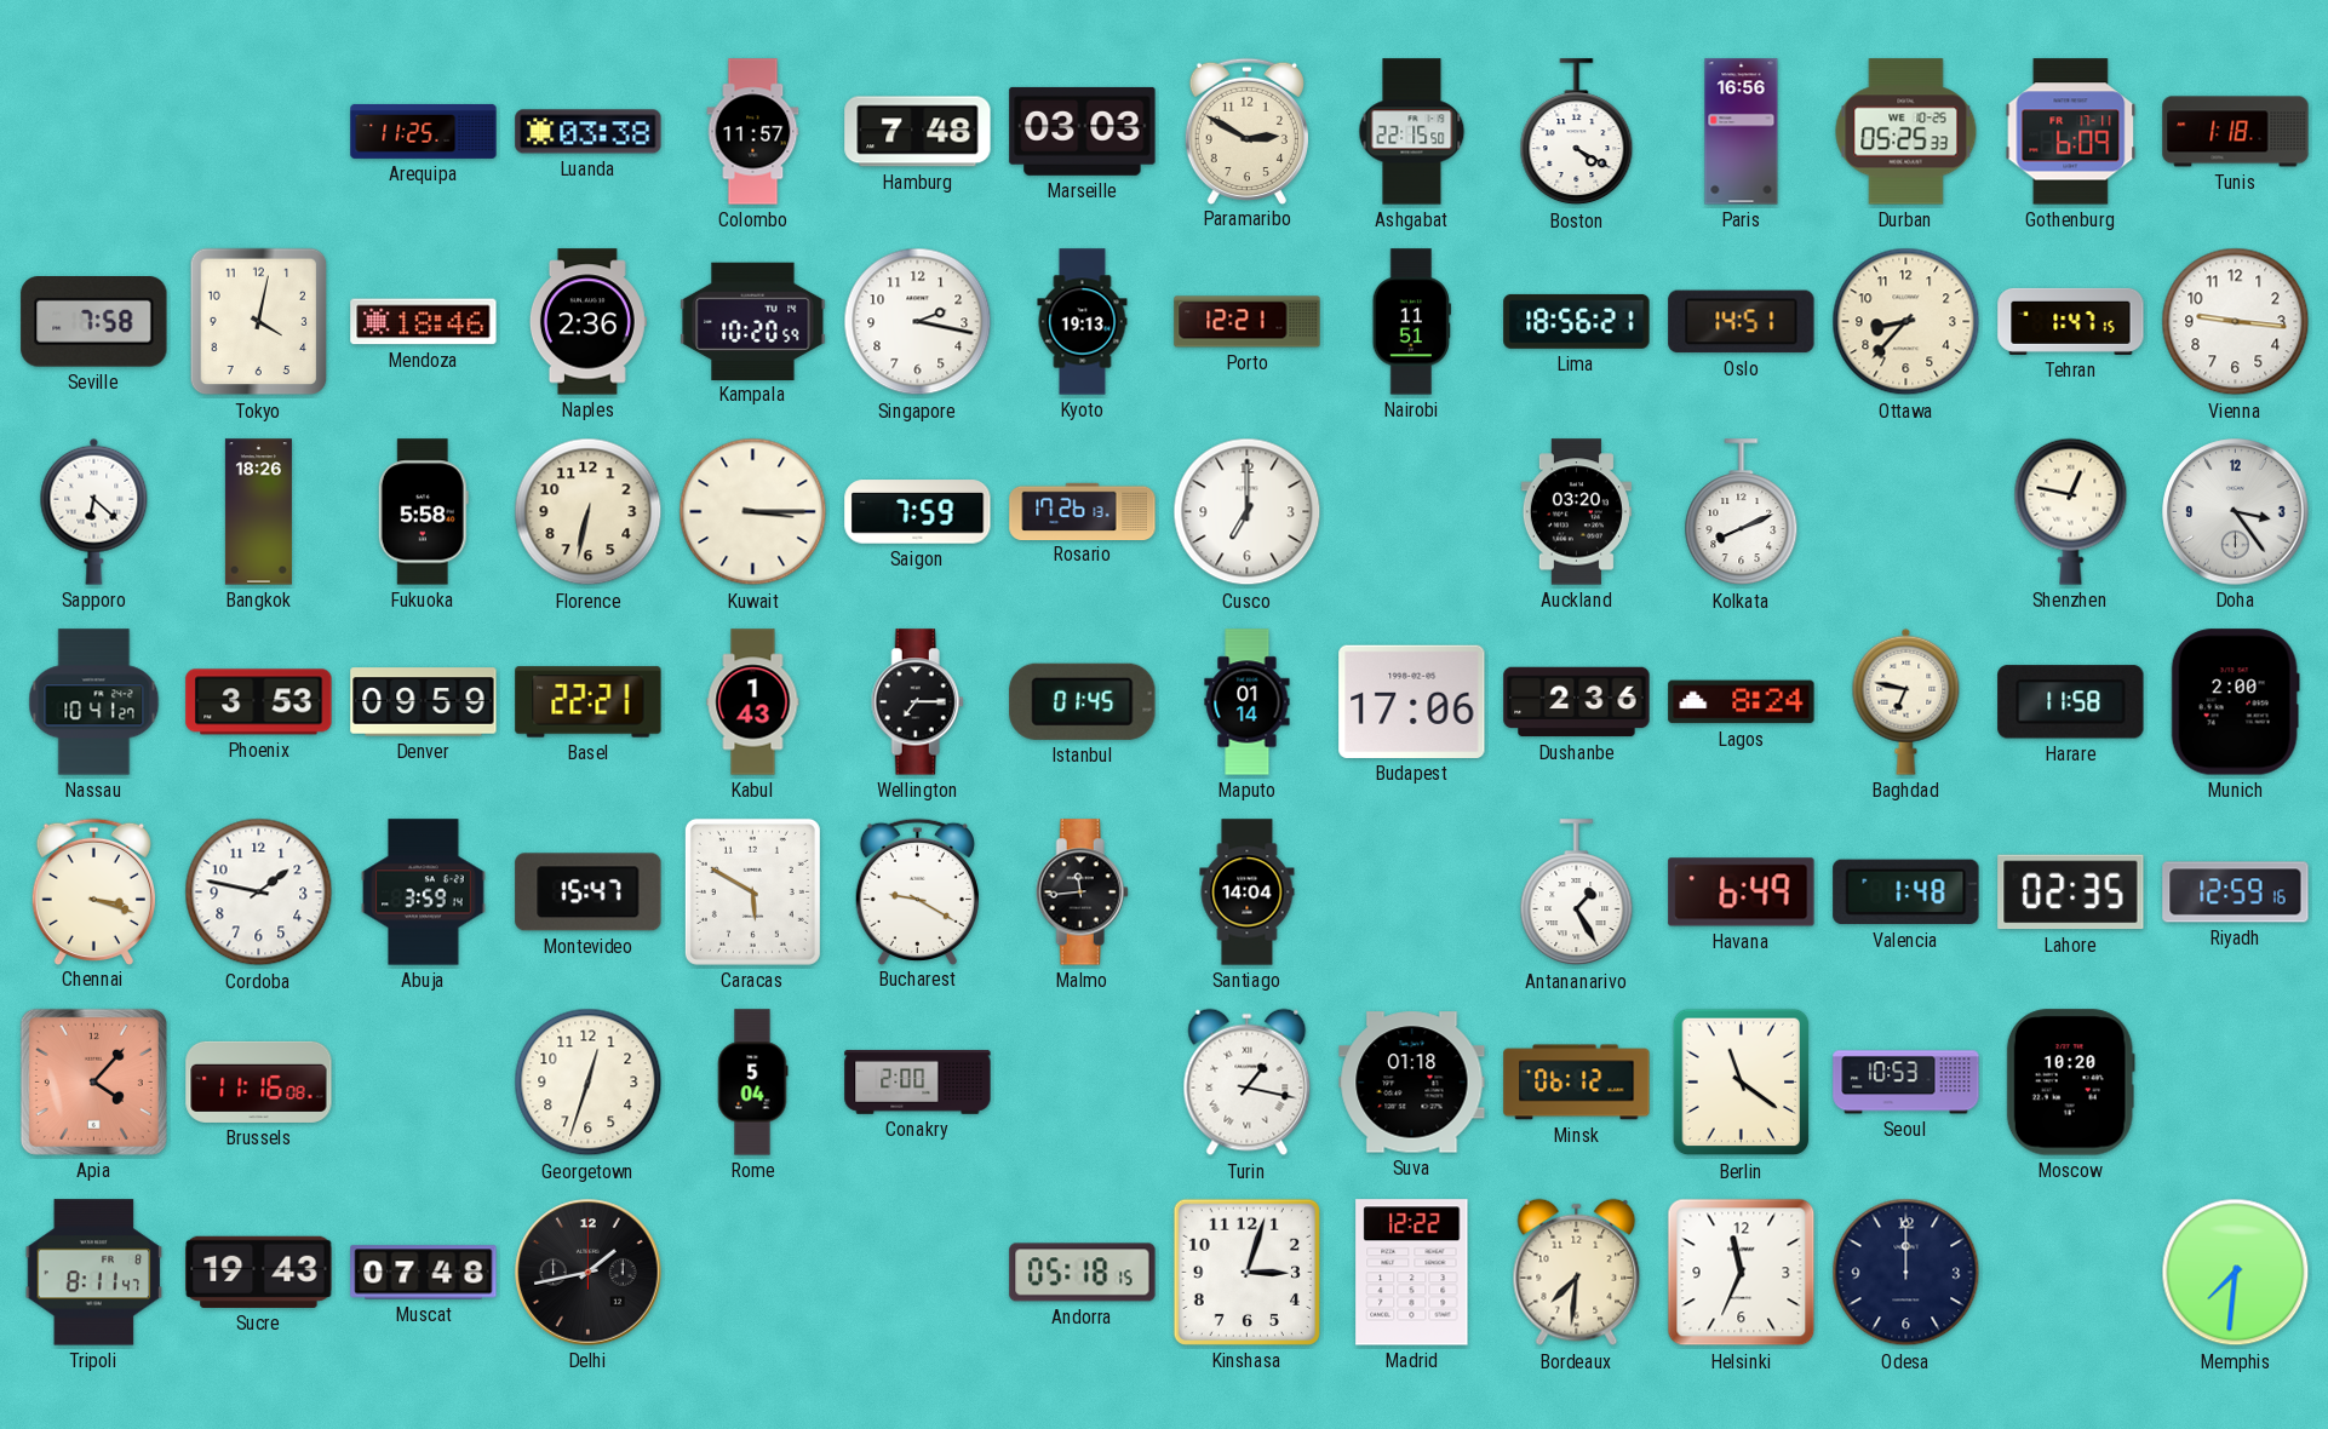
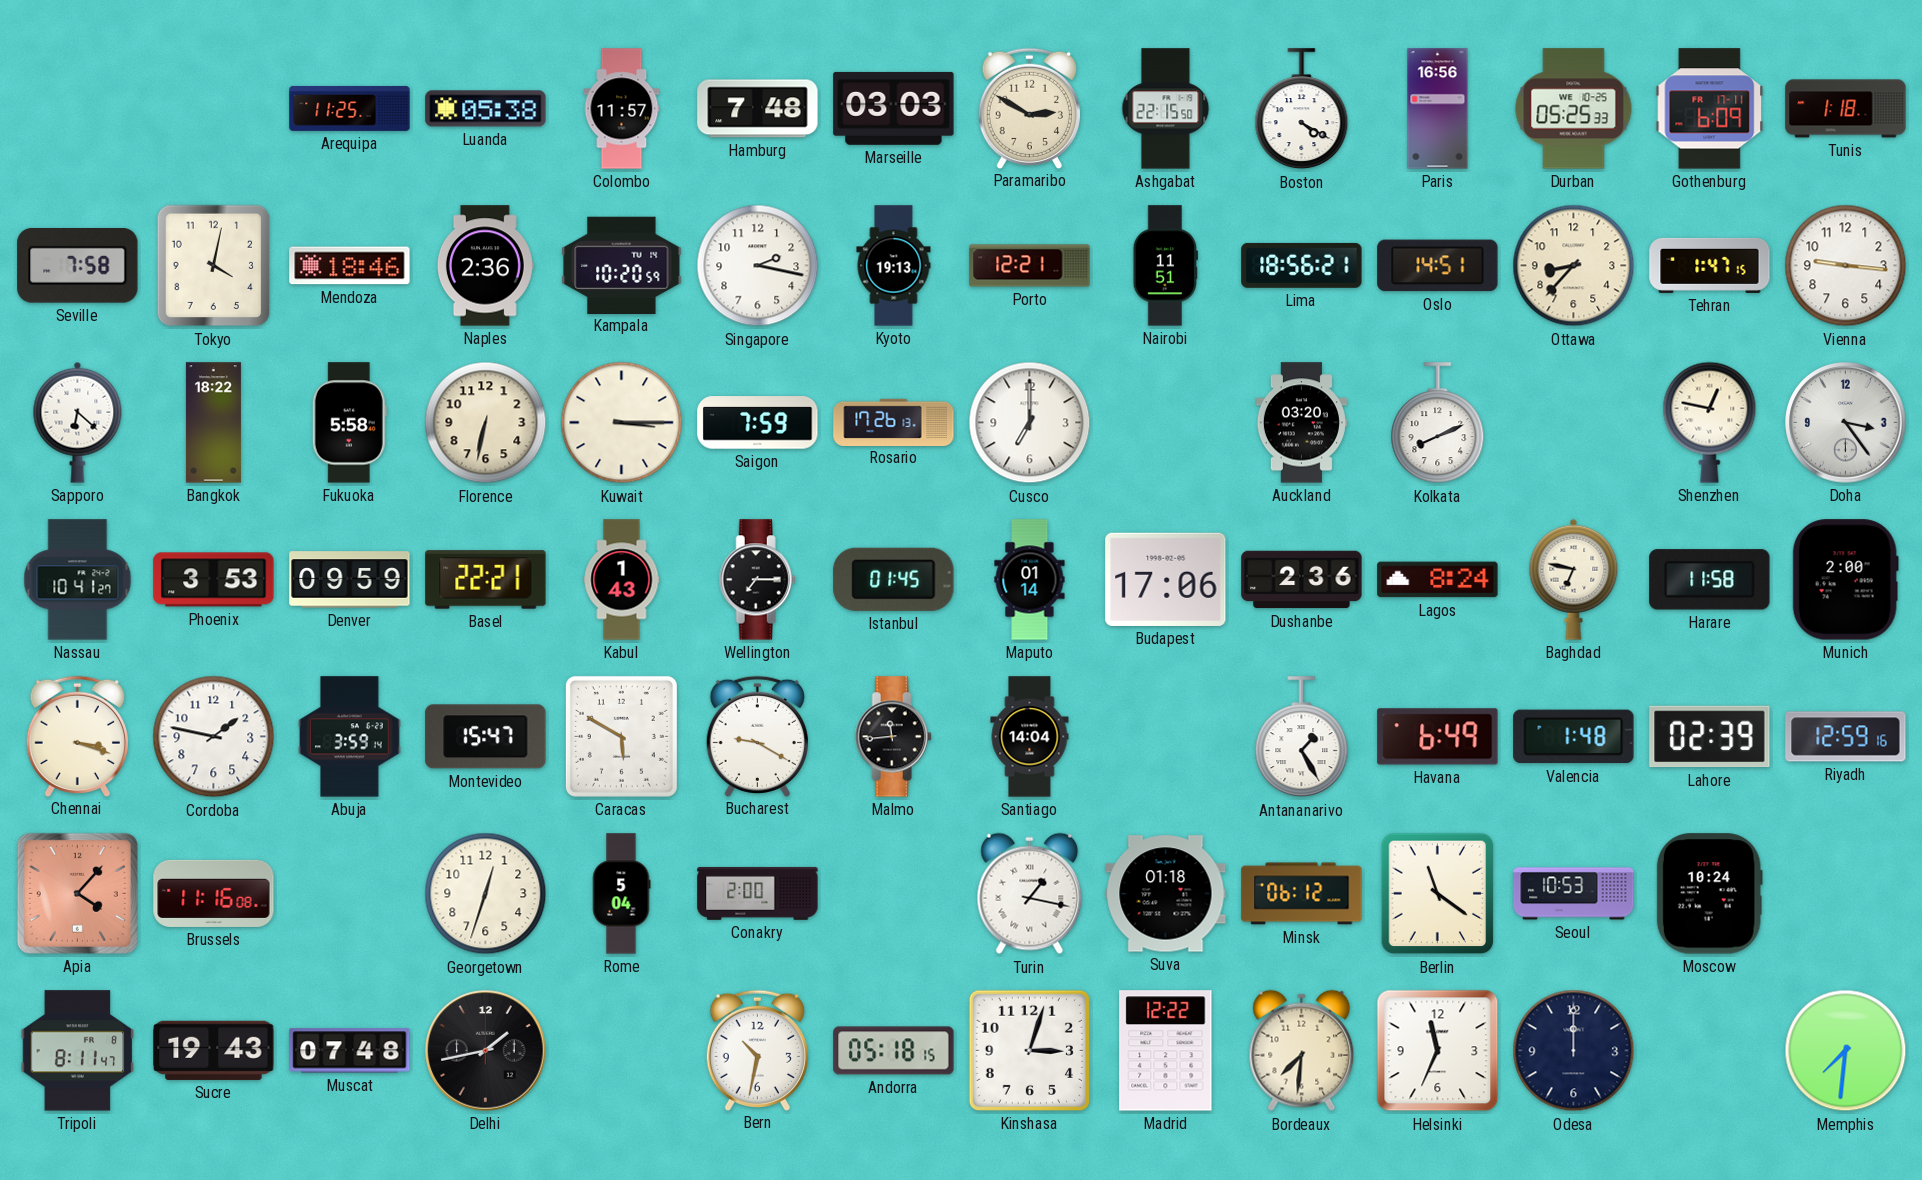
Luanda: 03:38 -> 05:38
Bangkok: 18:26 -> 18:22
Lahore: 02:35 -> 02:39
Moscow: 10:20 -> 10:24
Bern: none -> 10:32
